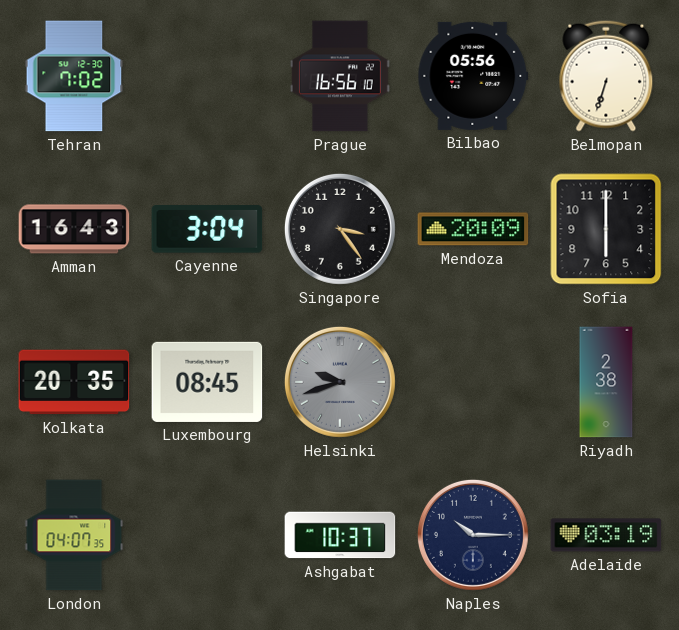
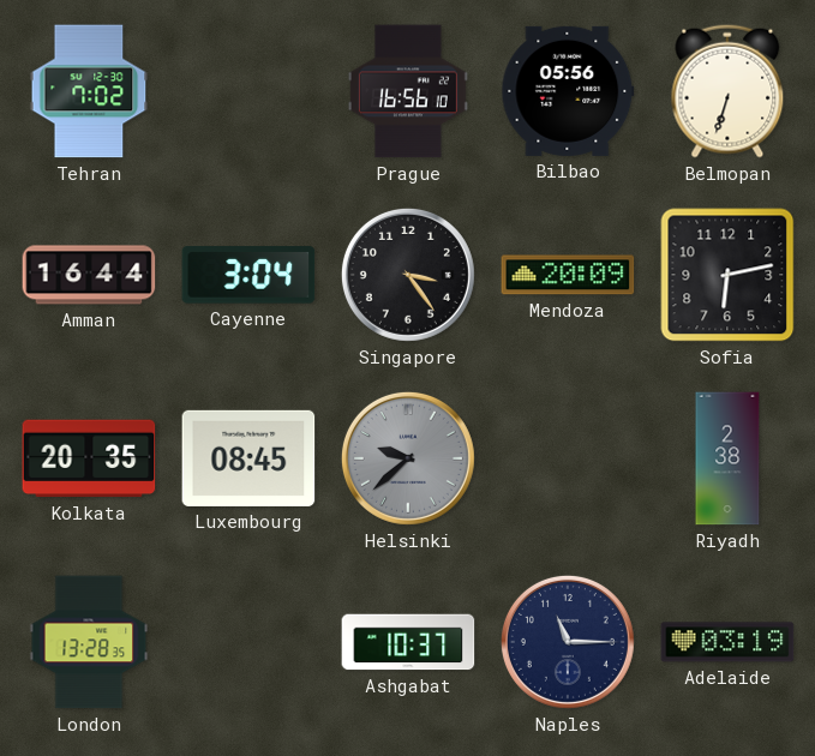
Amman: 16:43 -> 16:44
Sofia: 6:00 -> 6:13
Helsinki: 9:42 -> 9:38
London: 04:07 -> 13:28
Naples: 10:15 -> 11:15
